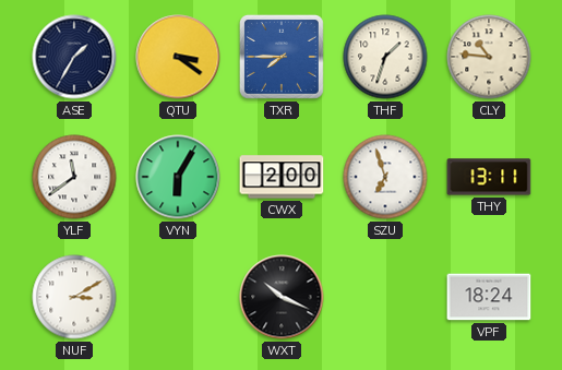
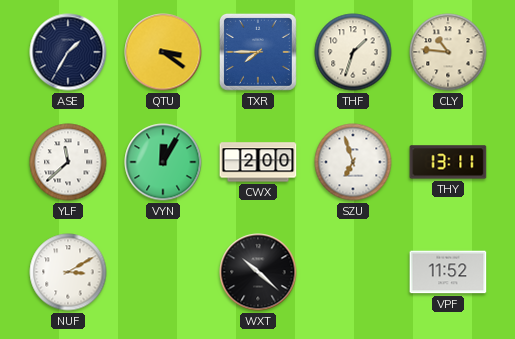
YLF: 11:39 -> 11:38
VYN: 6:05 -> 12:05
WXT: 10:19 -> 10:22
VPF: 18:24 -> 11:52
